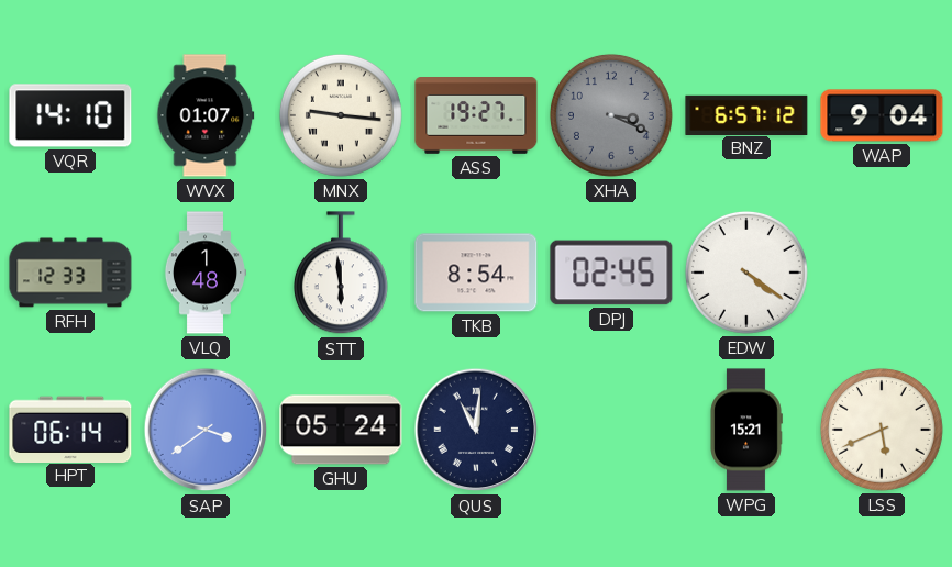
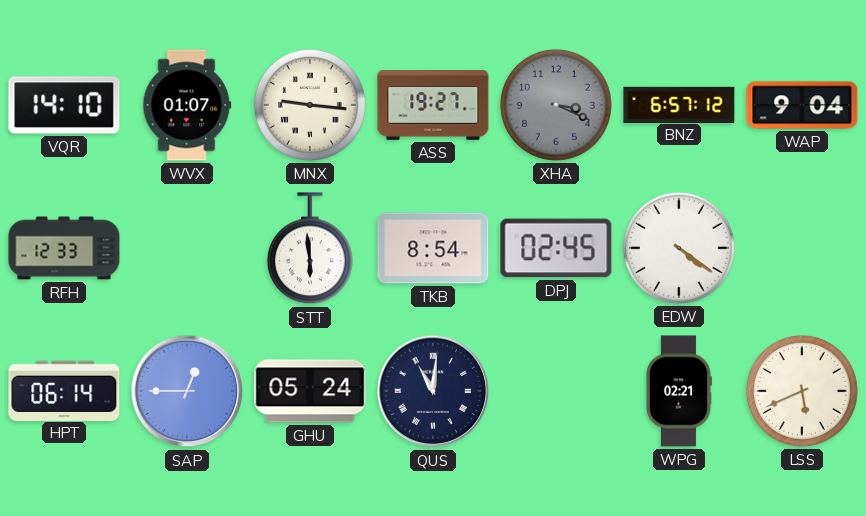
VLQ: 1:48 -> none
SAP: 3:39 -> 12:45
WPG: 15:21 -> 02:21
